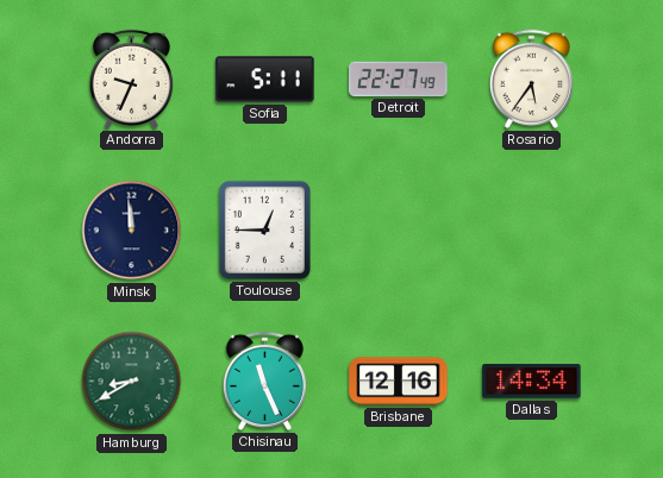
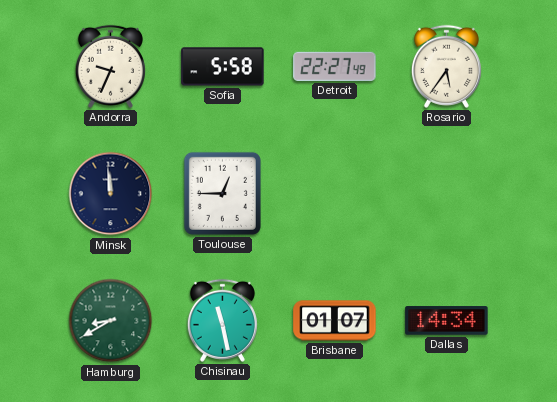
Sofia: 5:11 -> 5:58
Chisinau: 11:26 -> 11:28
Brisbane: 12:16 -> 01:07
